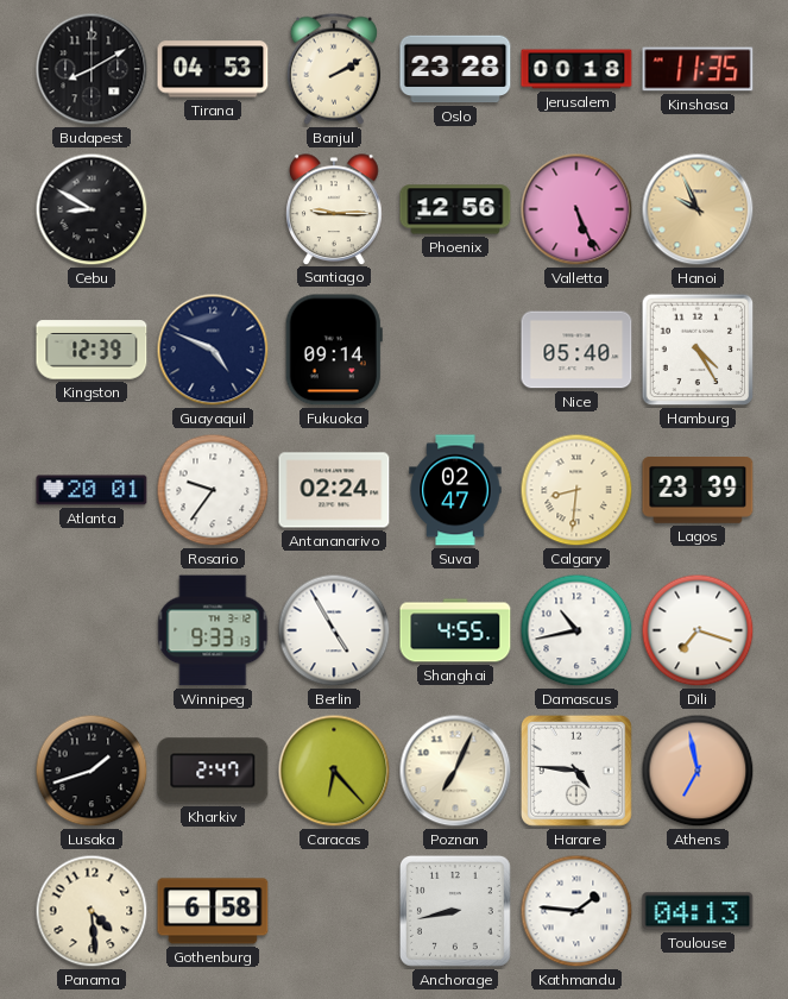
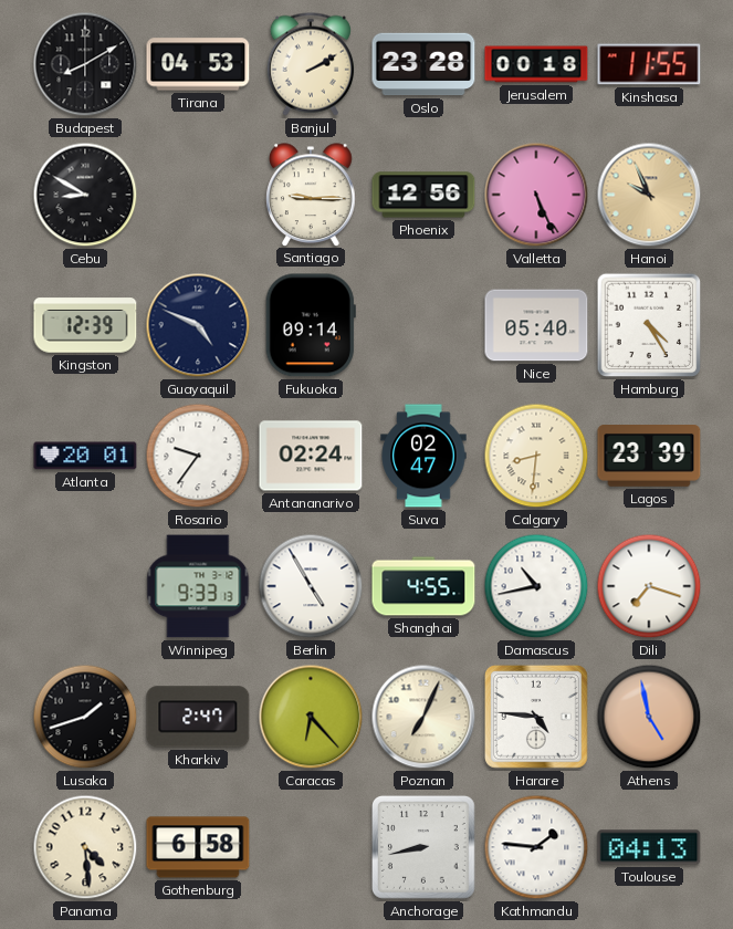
Kinshasa: 11:35 -> 11:55
Athens: 6:58 -> 4:58
